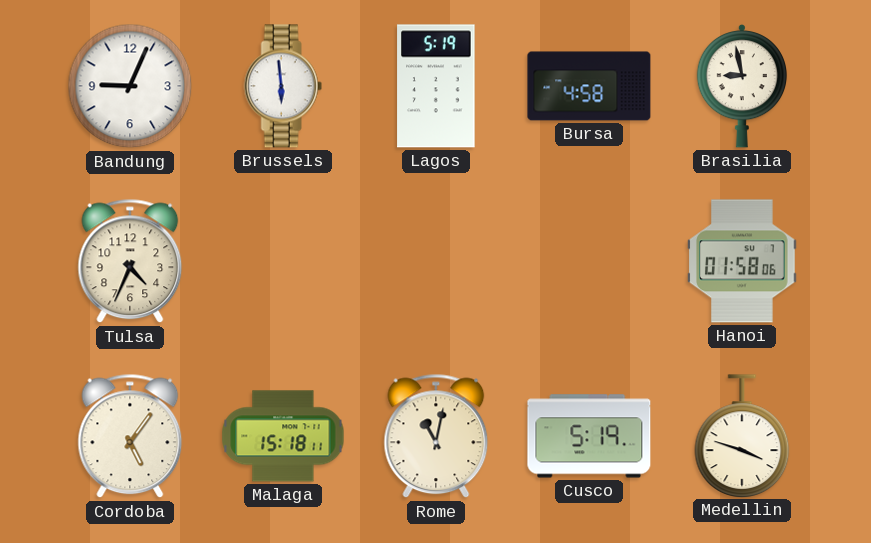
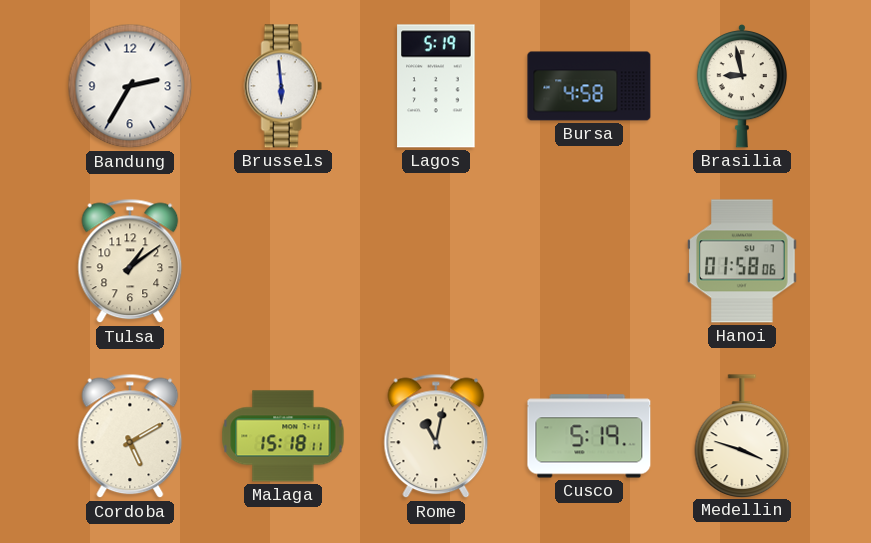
Bandung: 9:04 -> 2:35
Tulsa: 4:34 -> 1:09
Cordoba: 5:06 -> 5:10
